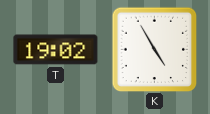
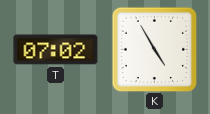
T: 19:02 -> 07:02
